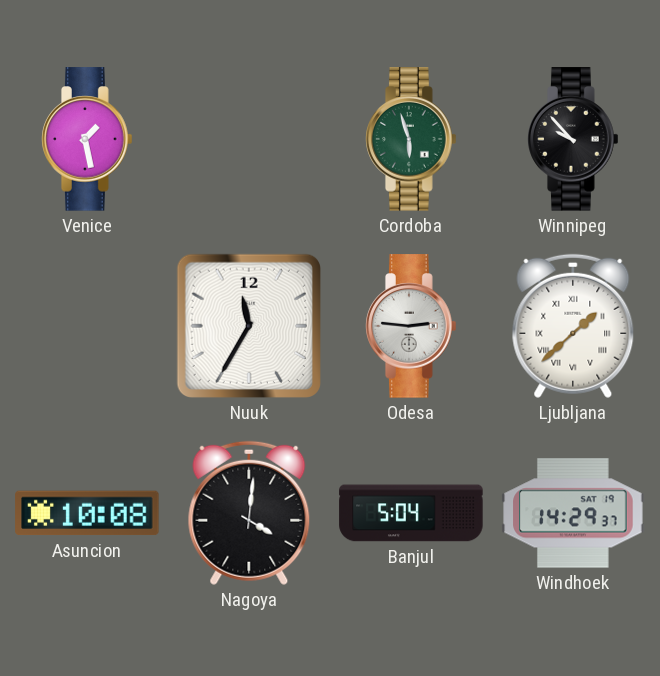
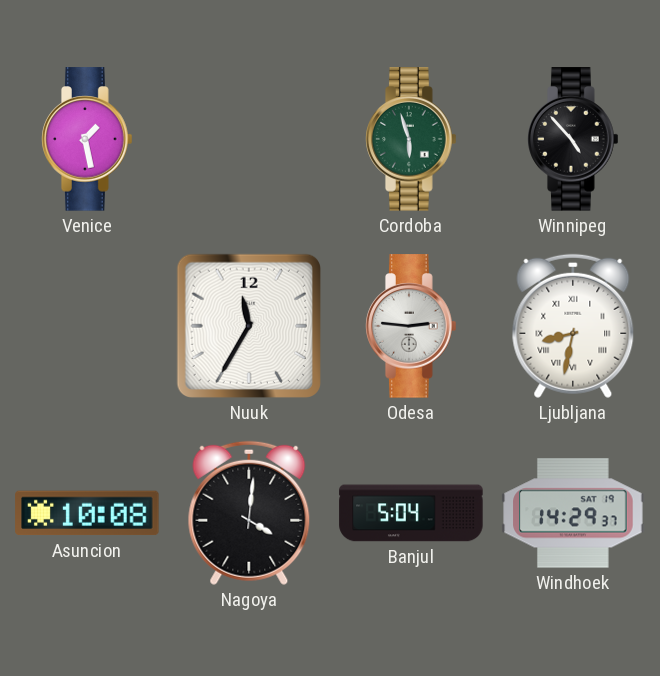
Winnipeg: 9:53 -> 4:53
Ljubljana: 1:38 -> 8:32
